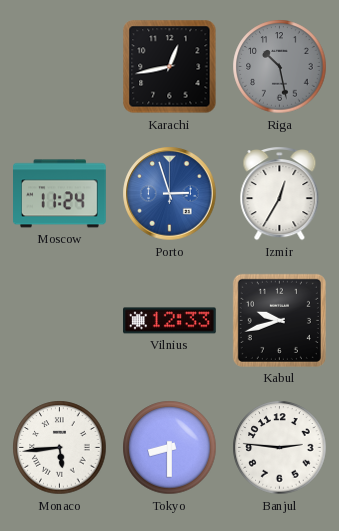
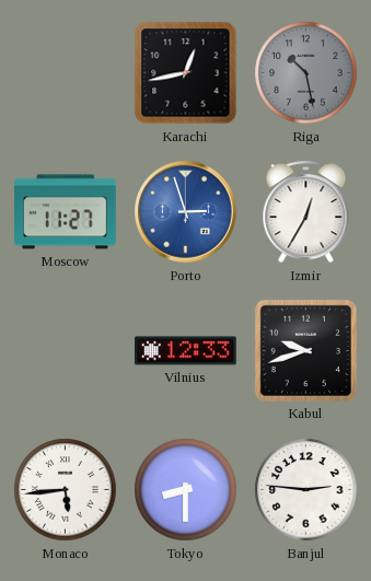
Moscow: 11:24 -> 11:27
